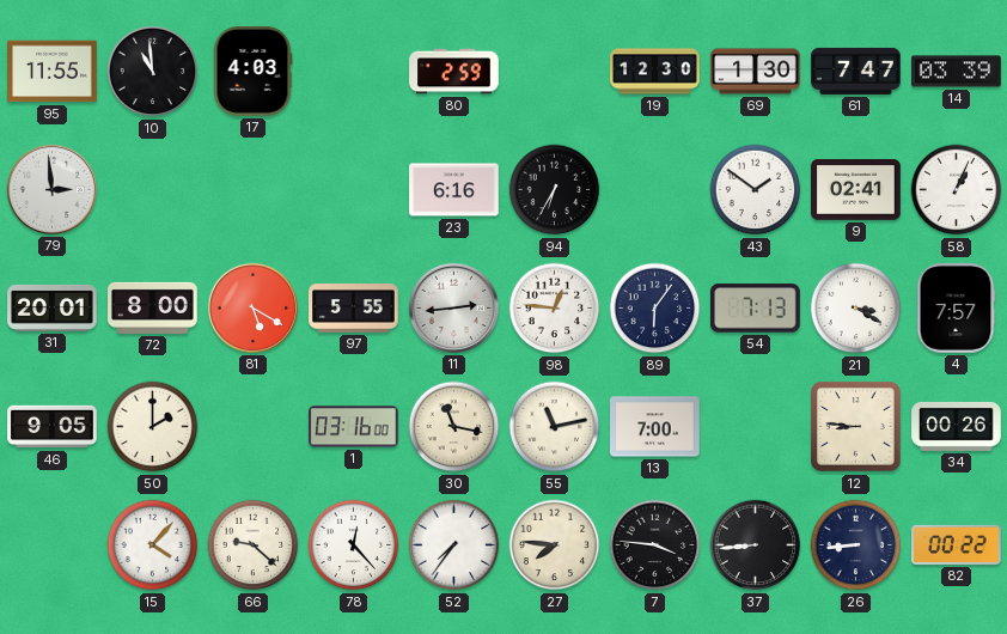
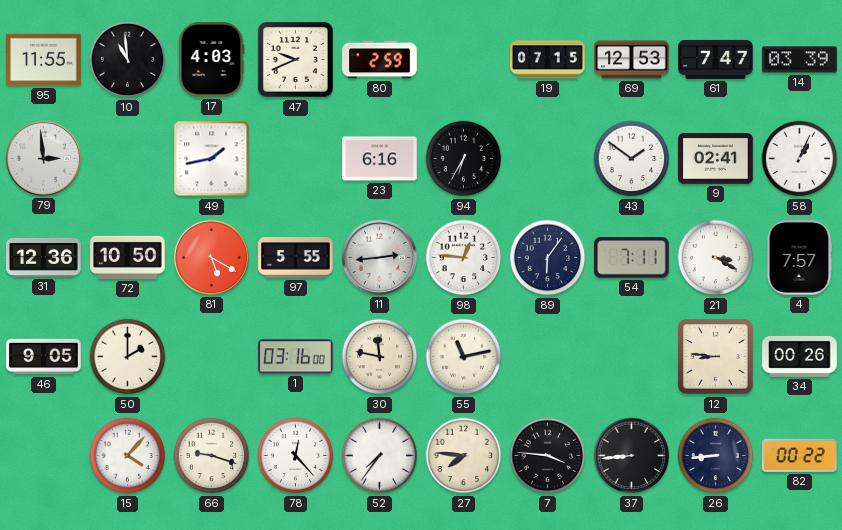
47: none -> 9:41
19: 12:30 -> 07:15
69: 1:30 -> 12:53
49: none -> 1:43
31: 20:01 -> 12:36
72: 8:00 -> 10:50
54: 7:13 -> 7:11
30: 11:17 -> 11:47
13: 7:00 -> none
66: 9:22 -> 9:18
